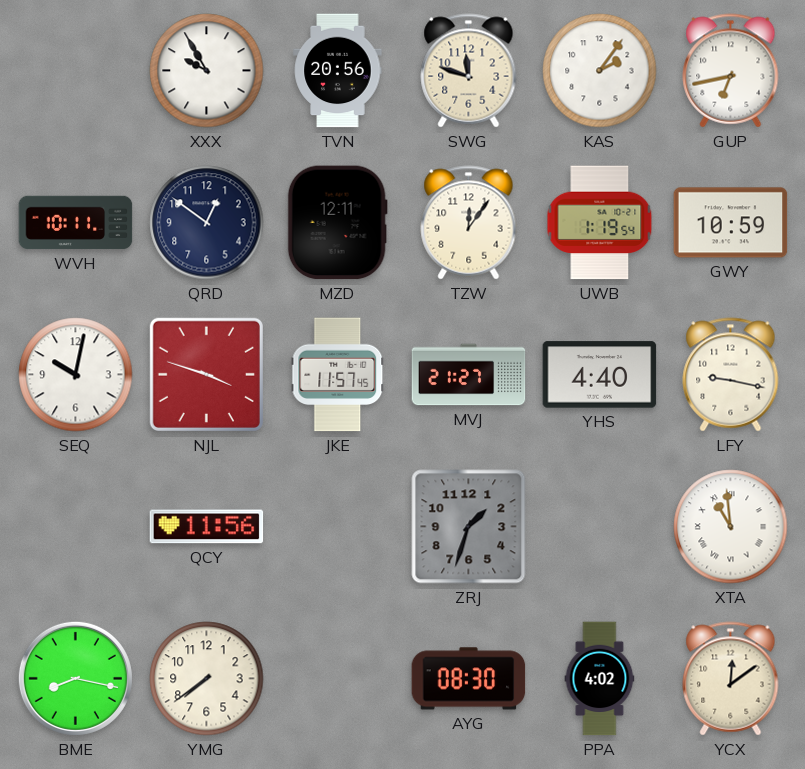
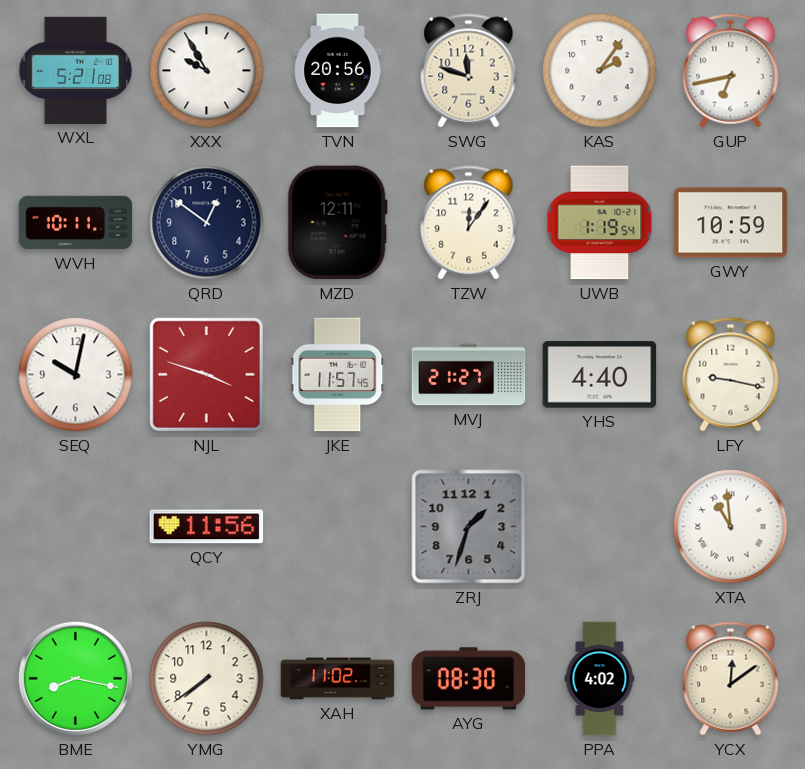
WXL: none -> 5:21
XAH: none -> 11:02
